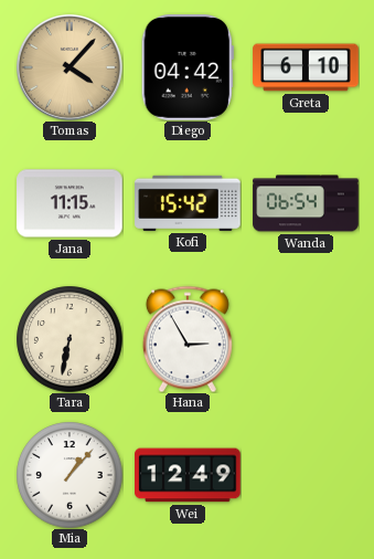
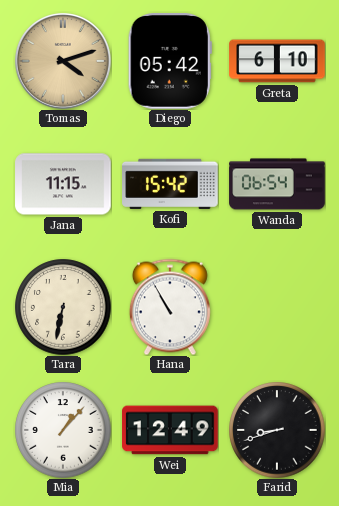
Tomas: 4:07 -> 4:12
Diego: 04:42 -> 05:42
Hana: 2:55 -> 10:55
Farid: none -> 8:42
